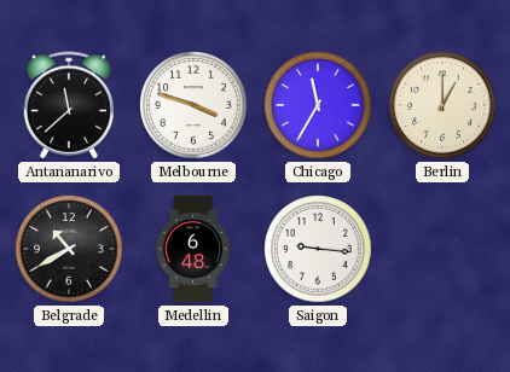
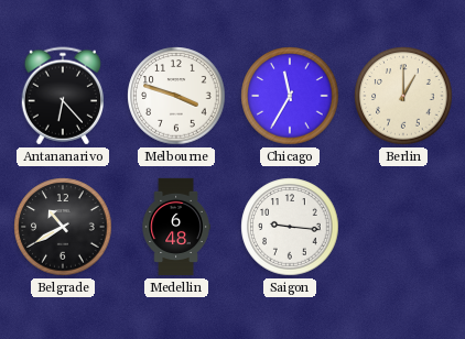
Antananarivo: 11:38 -> 6:23
